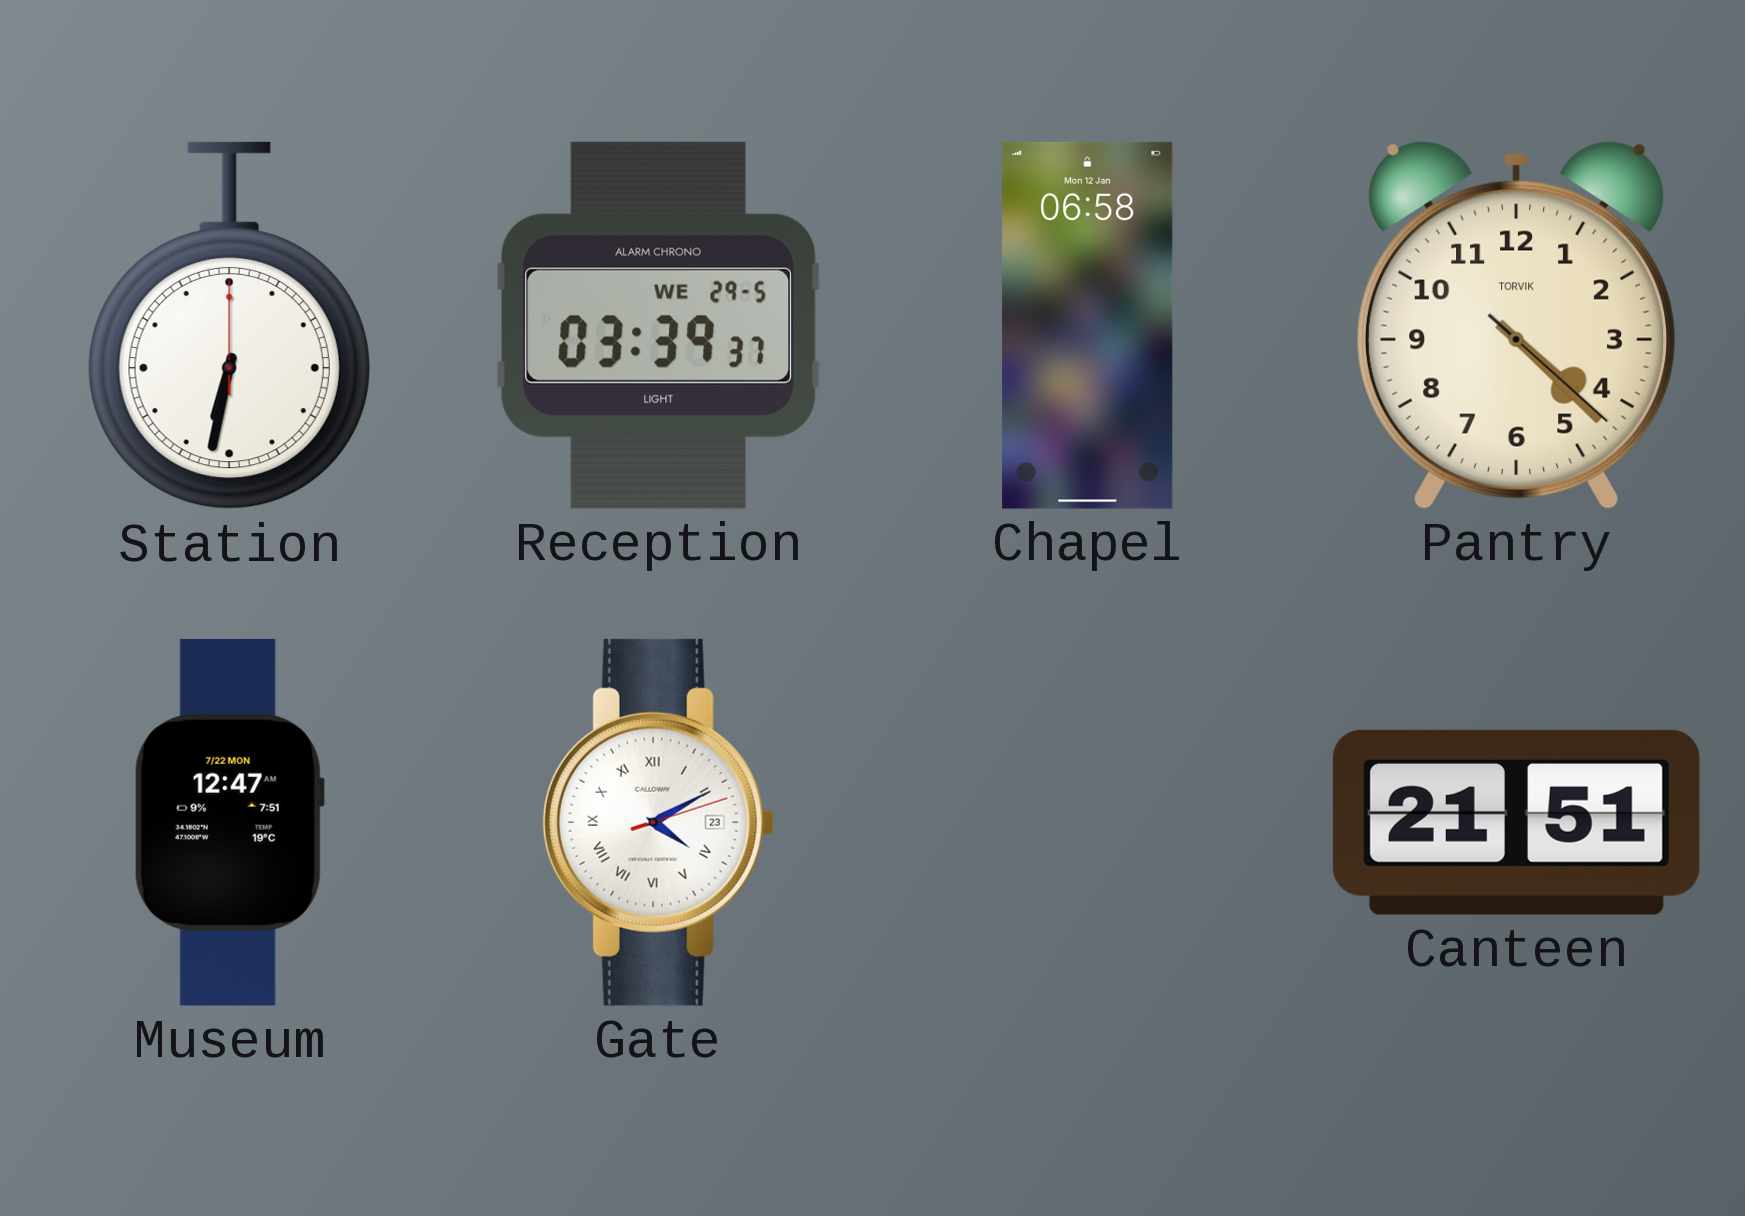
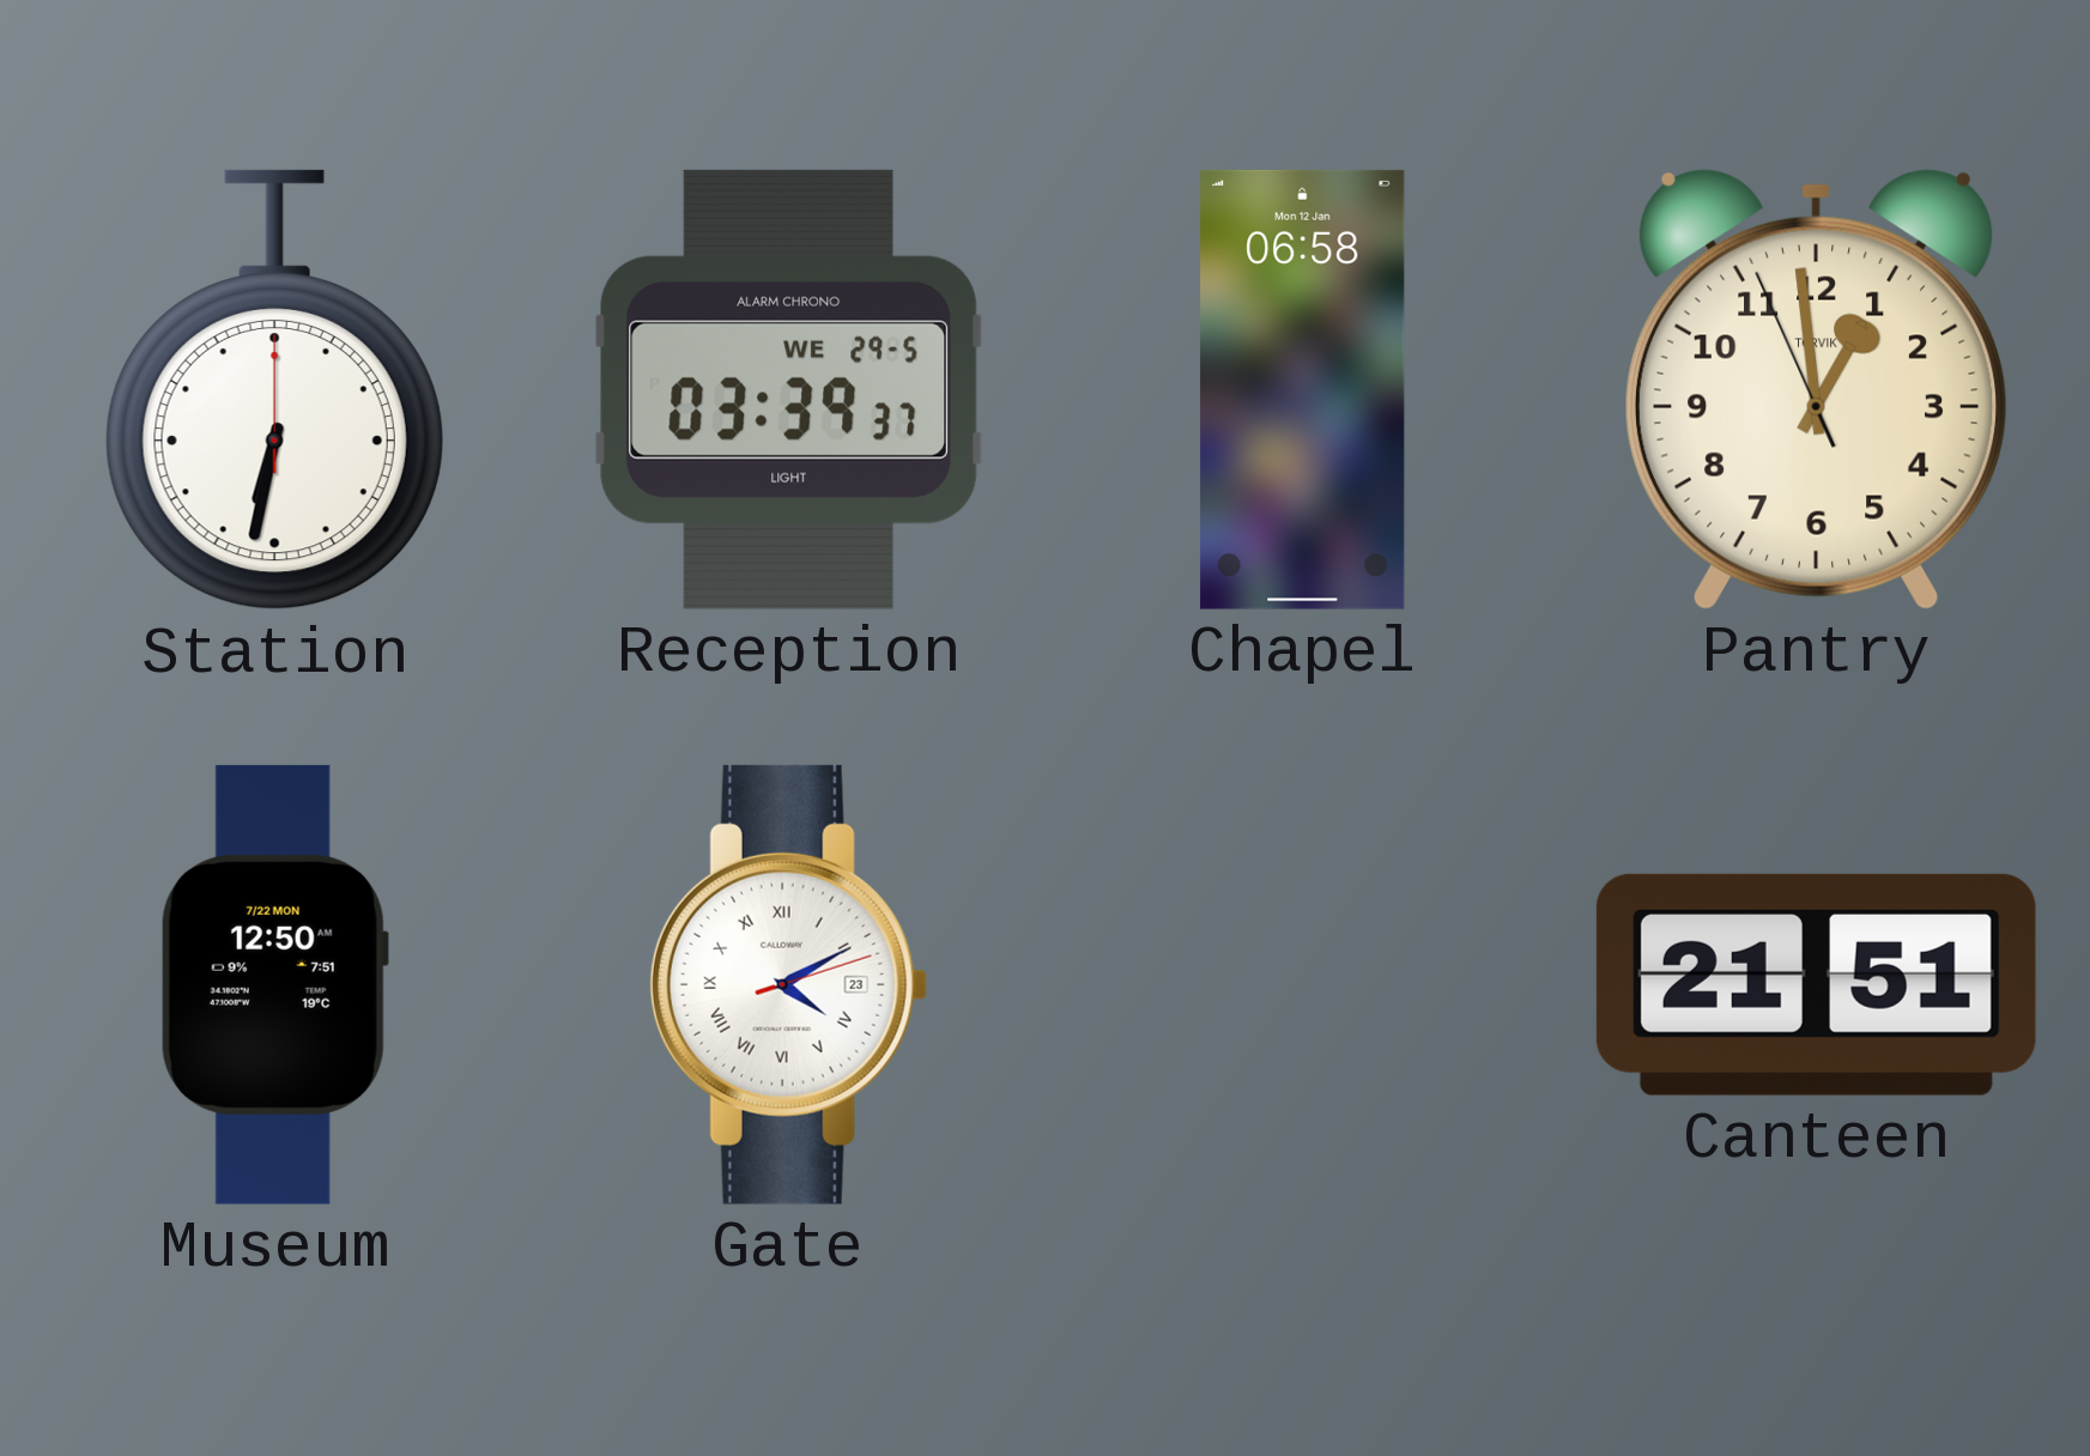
Pantry: 4:22 -> 12:58
Museum: 12:47 -> 12:50
